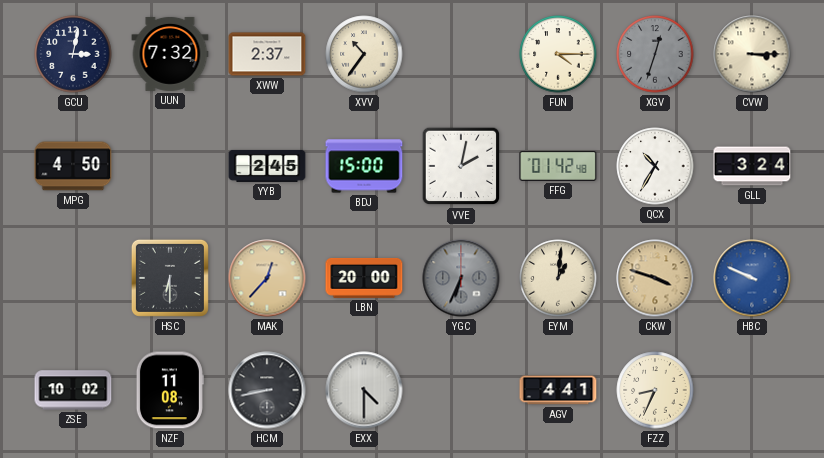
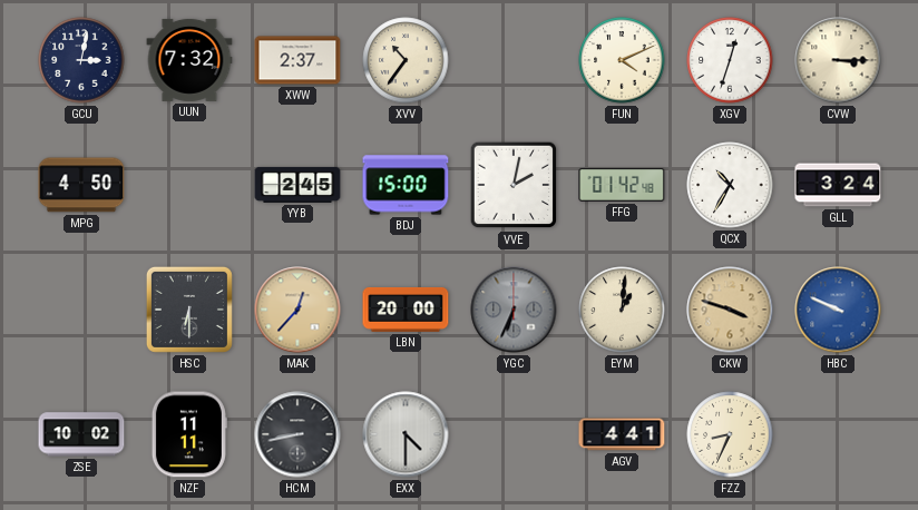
FUN: 4:15 -> 4:11
XGV dial: grey -> white
NZF: 11:08 -> 11:11
